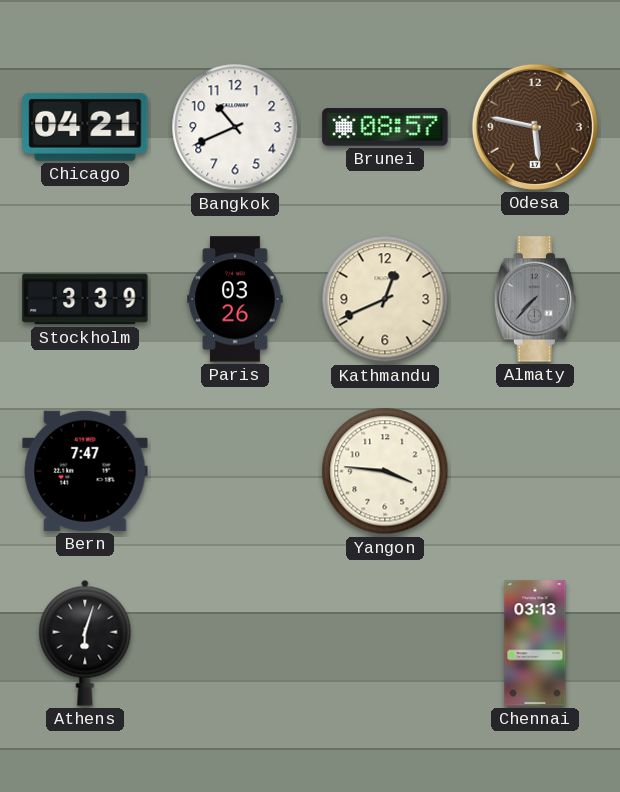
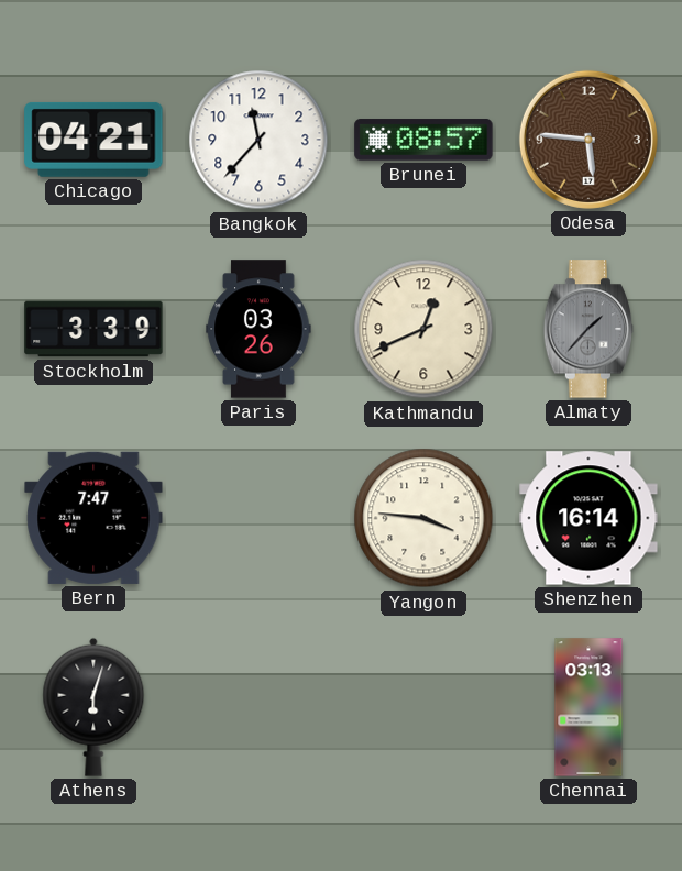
Bangkok: 10:41 -> 11:37
Odesa: 5:47 -> 5:46
Almaty: 7:37 -> 1:37
Shenzhen: none -> 16:14
